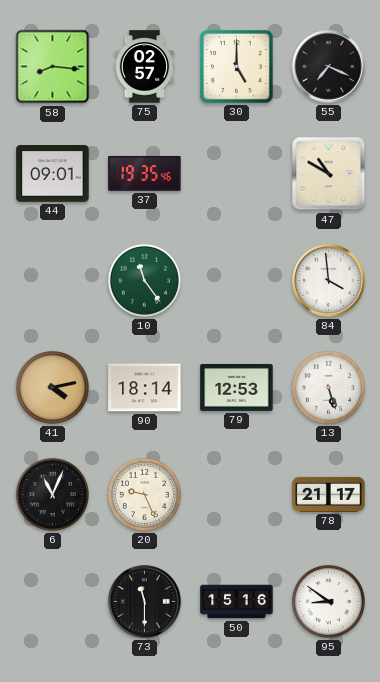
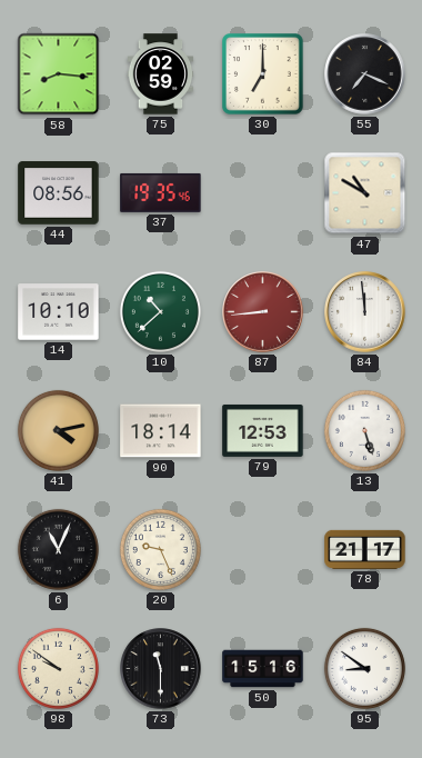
75: 02:57 -> 02:59
30: 5:00 -> 7:00
44: 09:01 -> 08:56
14: none -> 10:10
10: 11:24 -> 10:38
87: none -> 8:44
84: 3:59 -> 11:59
98: none -> 9:51
